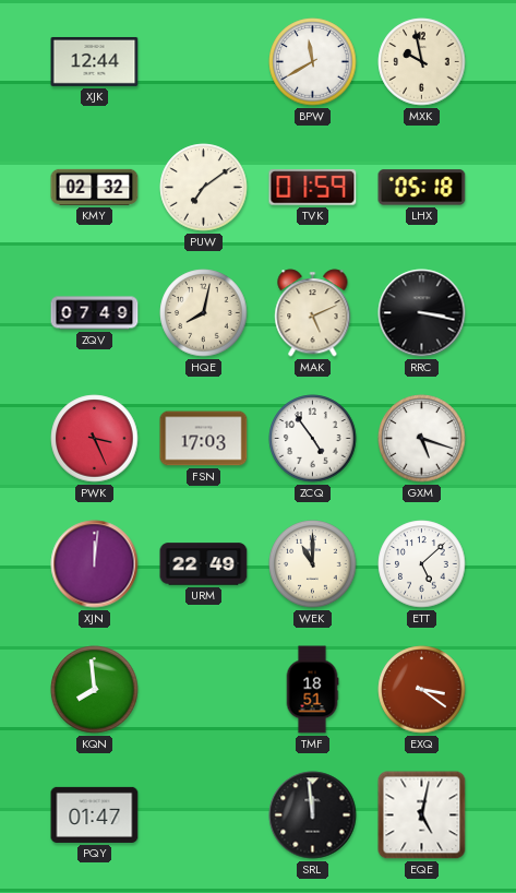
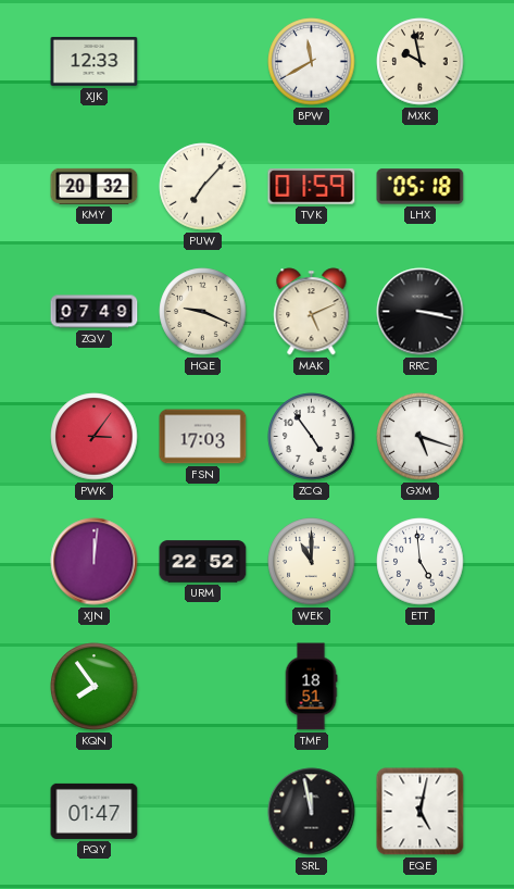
XJK: 12:44 -> 12:33
KMY: 02:32 -> 20:32
PUW: 7:09 -> 7:07
HQE: 8:02 -> 9:19
PWK: 3:26 -> 3:06
URM: 22:49 -> 22:52
ETT: 5:08 -> 4:59
KQN: 7:59 -> 7:54
EXQ: 3:21 -> none
SRL: 11:59 -> 11:58
